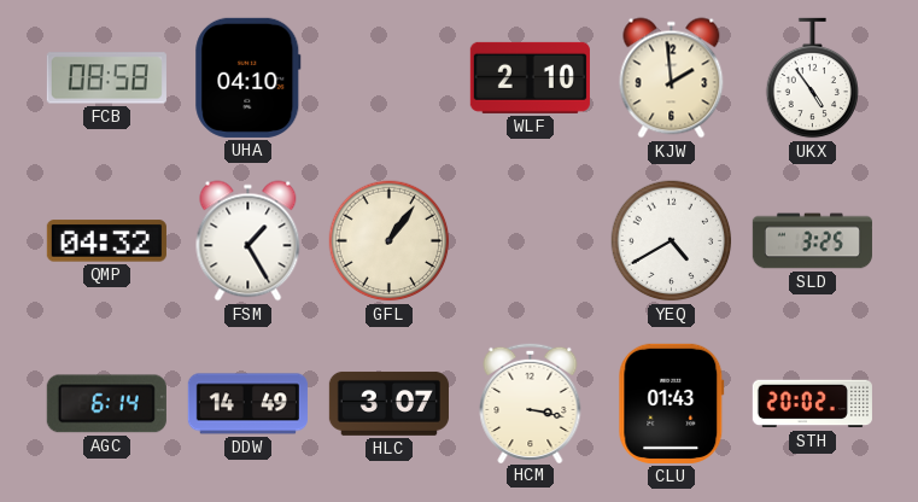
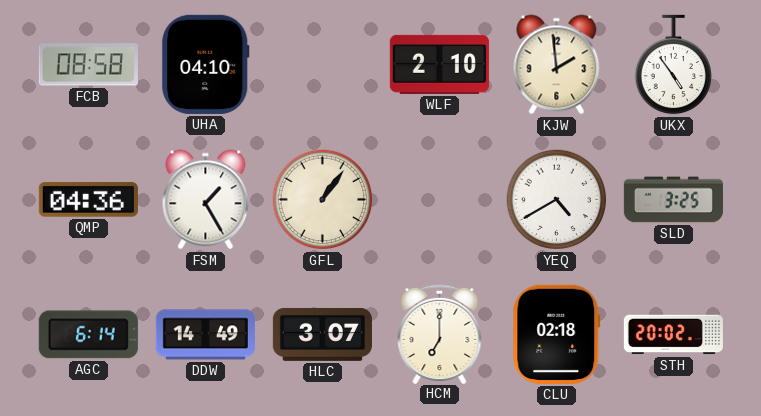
QMP: 04:32 -> 04:36
HCM: 3:17 -> 7:00
CLU: 01:43 -> 02:18
